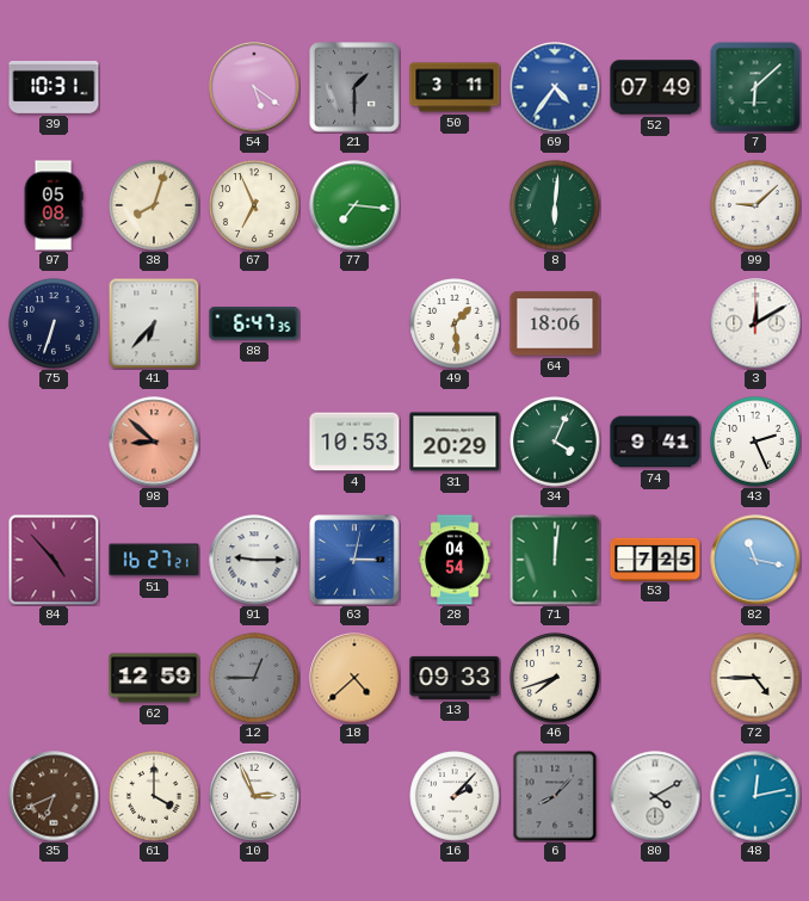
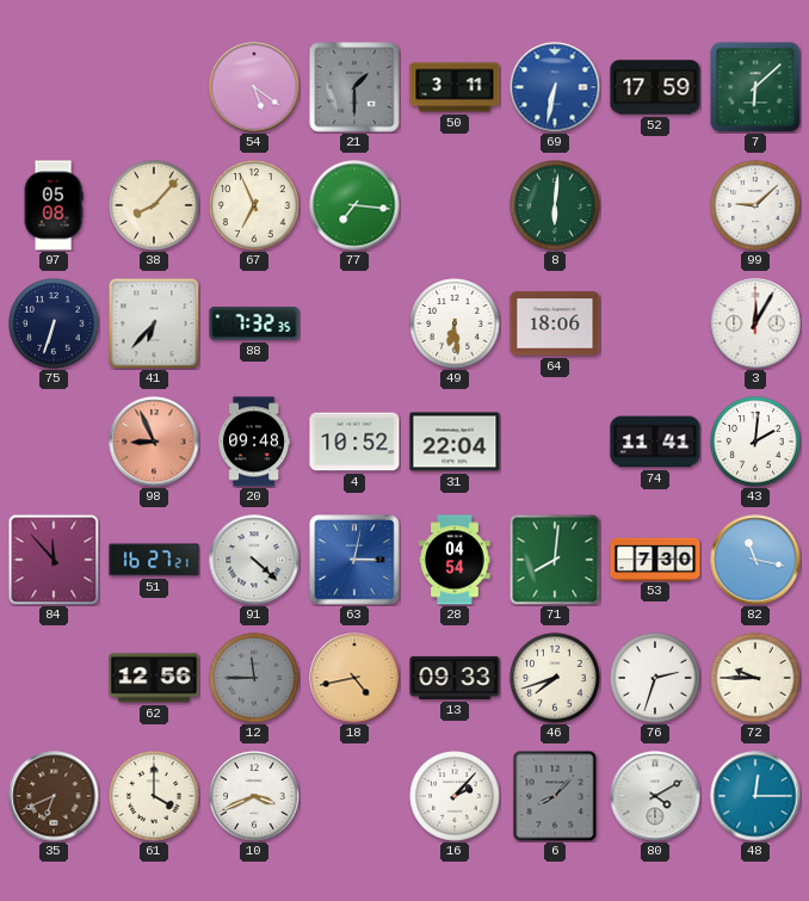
39: 10:31 -> none
69: 4:36 -> 6:32
52: 07:49 -> 17:59
38: 8:03 -> 8:07
88: 6:47 -> 7:32
49: 1:29 -> 6:29
3: 12:10 -> 12:05
98: 8:52 -> 8:56
20: none -> 09:48
4: 10:53 -> 10:52
31: 20:29 -> 22:04
34: 4:04 -> none
74: 9:41 -> 11:41
43: 2:26 -> 2:01
84: 4:53 -> 11:53
91: 9:15 -> 4:22
71: 12:01 -> 8:01
53: 7:25 -> 7:30
62: 12:59 -> 12:56
12: 12:45 -> 11:45
18: 4:38 -> 4:43
76: none -> 2:33
72: 4:45 -> 9:45
10: 2:56 -> 3:41
48: 12:13 -> 12:15
